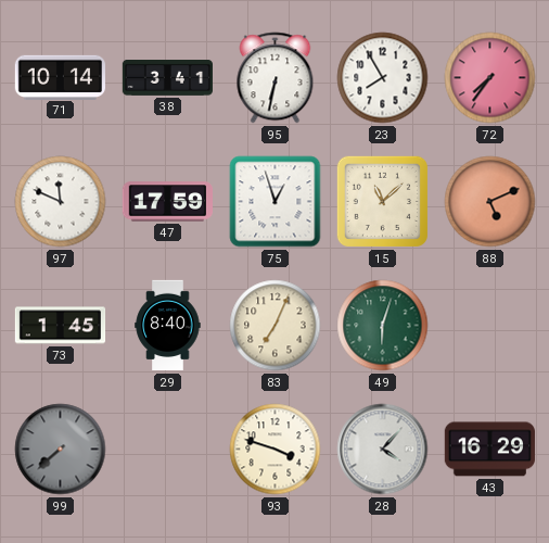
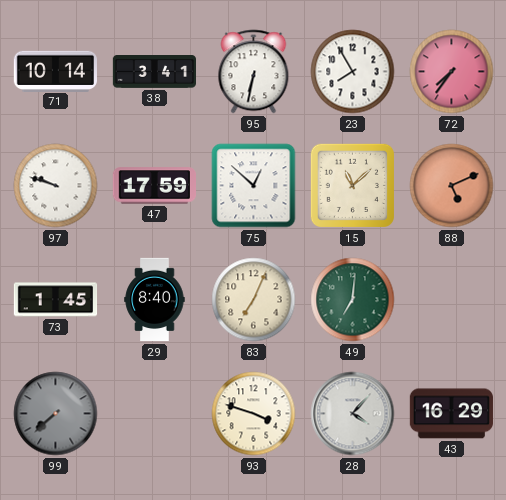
97: 11:49 -> 9:48
75: 12:57 -> 12:52
49: 6:03 -> 7:01
